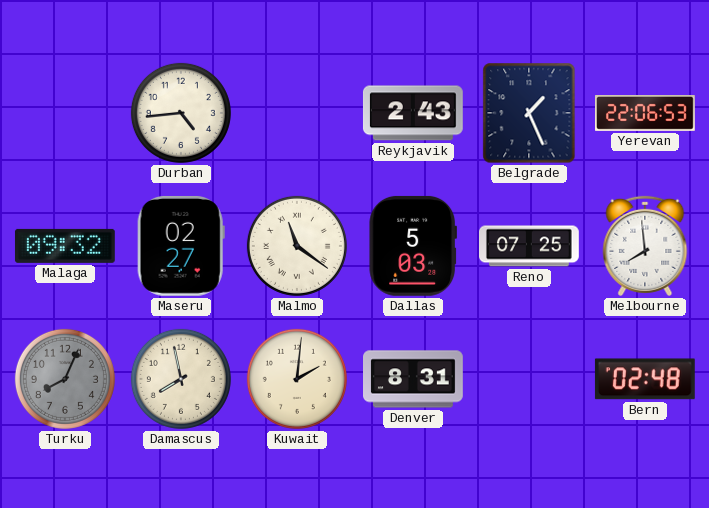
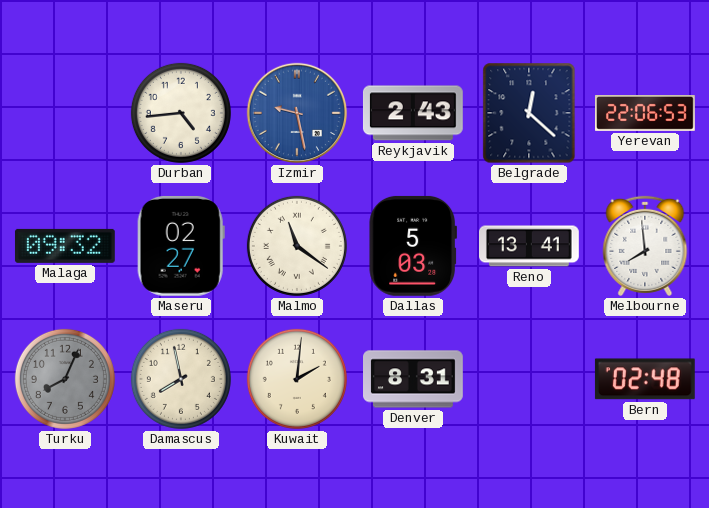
Izmir: none -> 9:28
Belgrade: 1:26 -> 12:22
Reno: 07:25 -> 13:41
